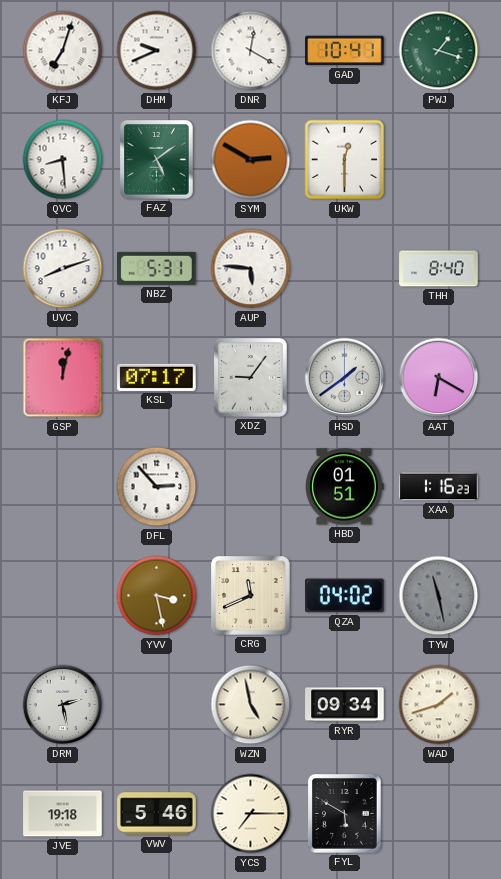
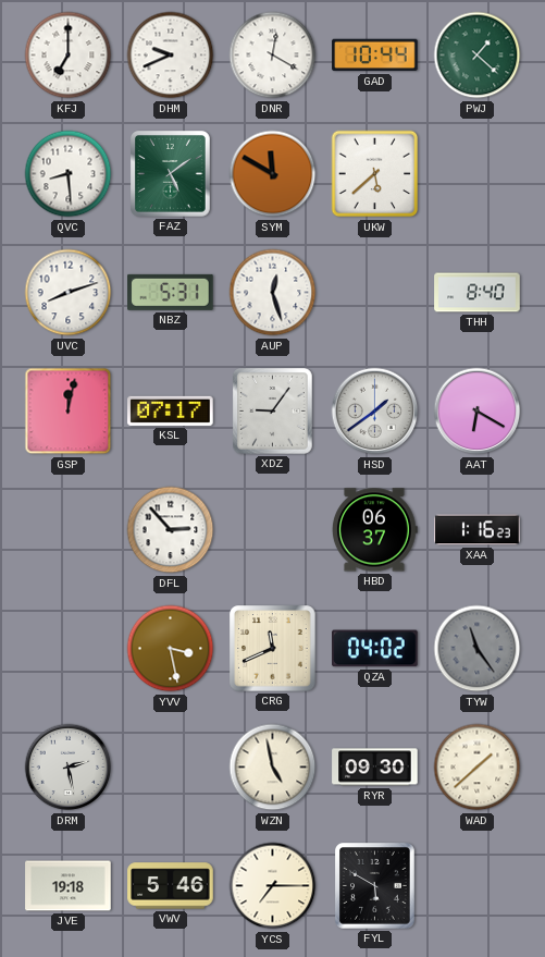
KFJ: 7:03 -> 7:00
GAD: 10:41 -> 10:44
PWJ: 1:18 -> 1:22
SYM: 2:50 -> 11:50
UKW: 12:30 -> 5:38
AUP: 5:46 -> 12:27
HBD: 01:51 -> 06:37
TYW: 11:28 -> 11:24
RYR: 09:34 -> 09:30
WAD: 1:42 -> 1:38
